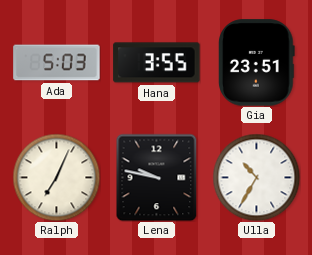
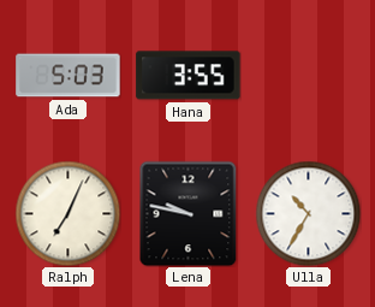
Gia: 23:51 -> none
